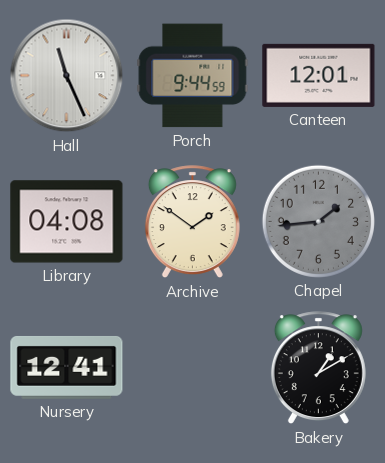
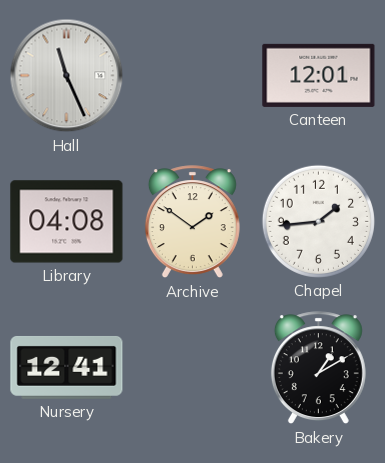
Porch: 9:44 -> none
Chapel dial: grey -> white
